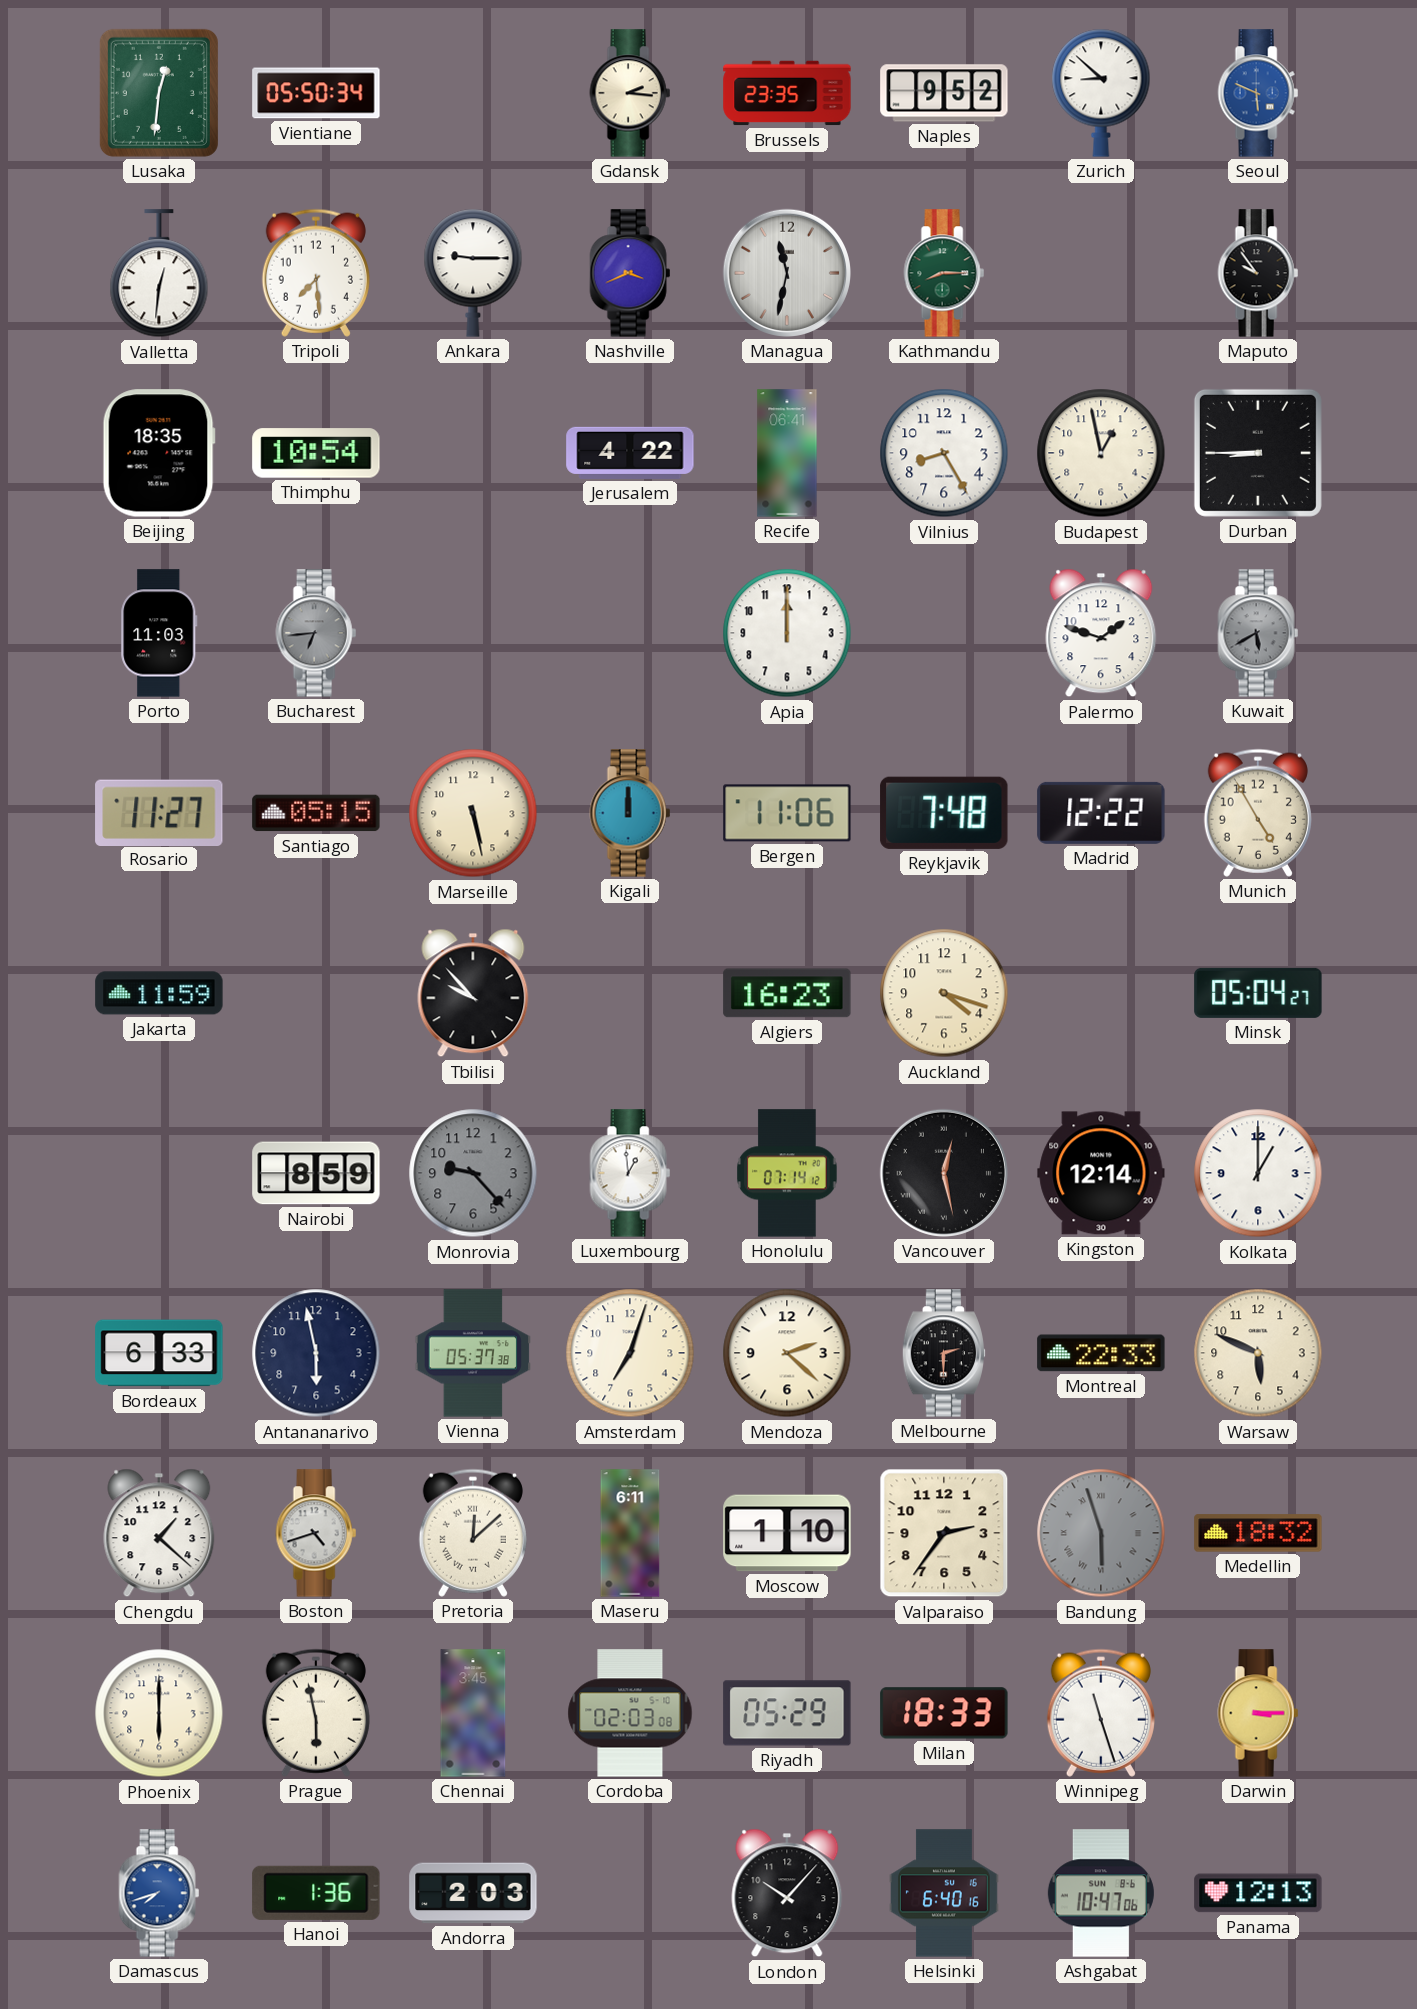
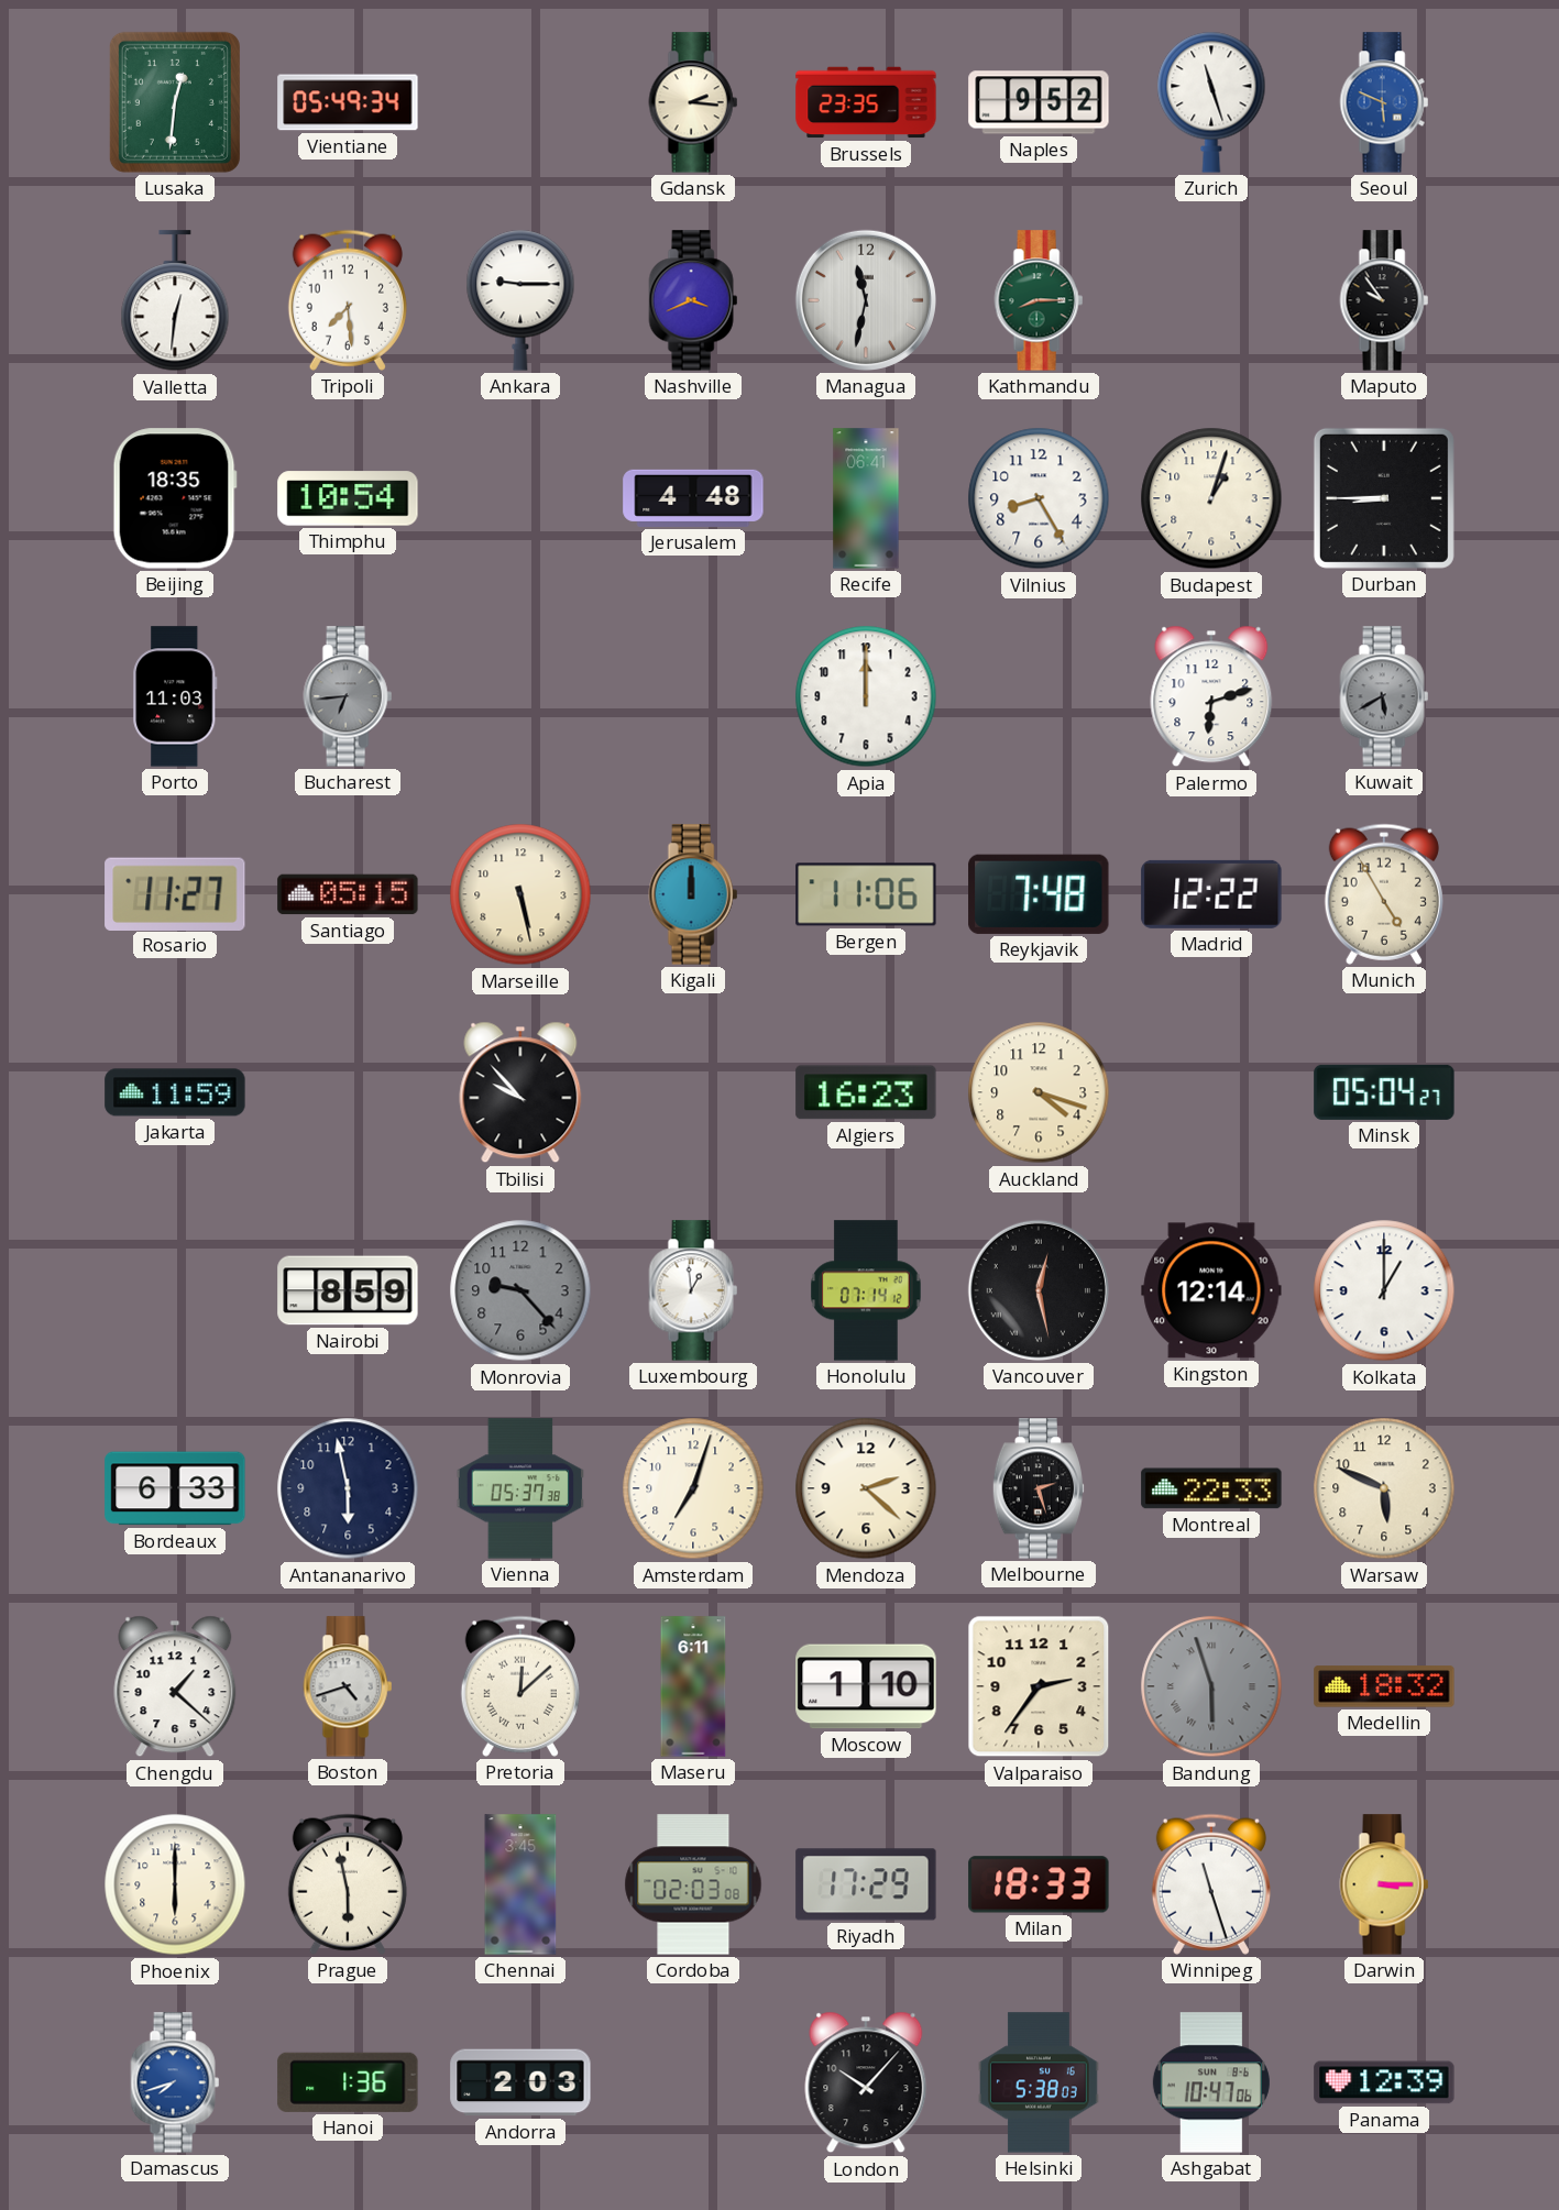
Vientiane: 05:50 -> 05:49
Zurich: 8:52 -> 11:27
Jerusalem: 4:22 -> 4:48
Budapest: 12:58 -> 1:03
Palermo: 1:48 -> 6:12
Melbourne: 2:30 -> 2:27
Riyadh: 05:29 -> 17:29
Helsinki: 6:40 -> 5:38
Panama: 12:13 -> 12:39
